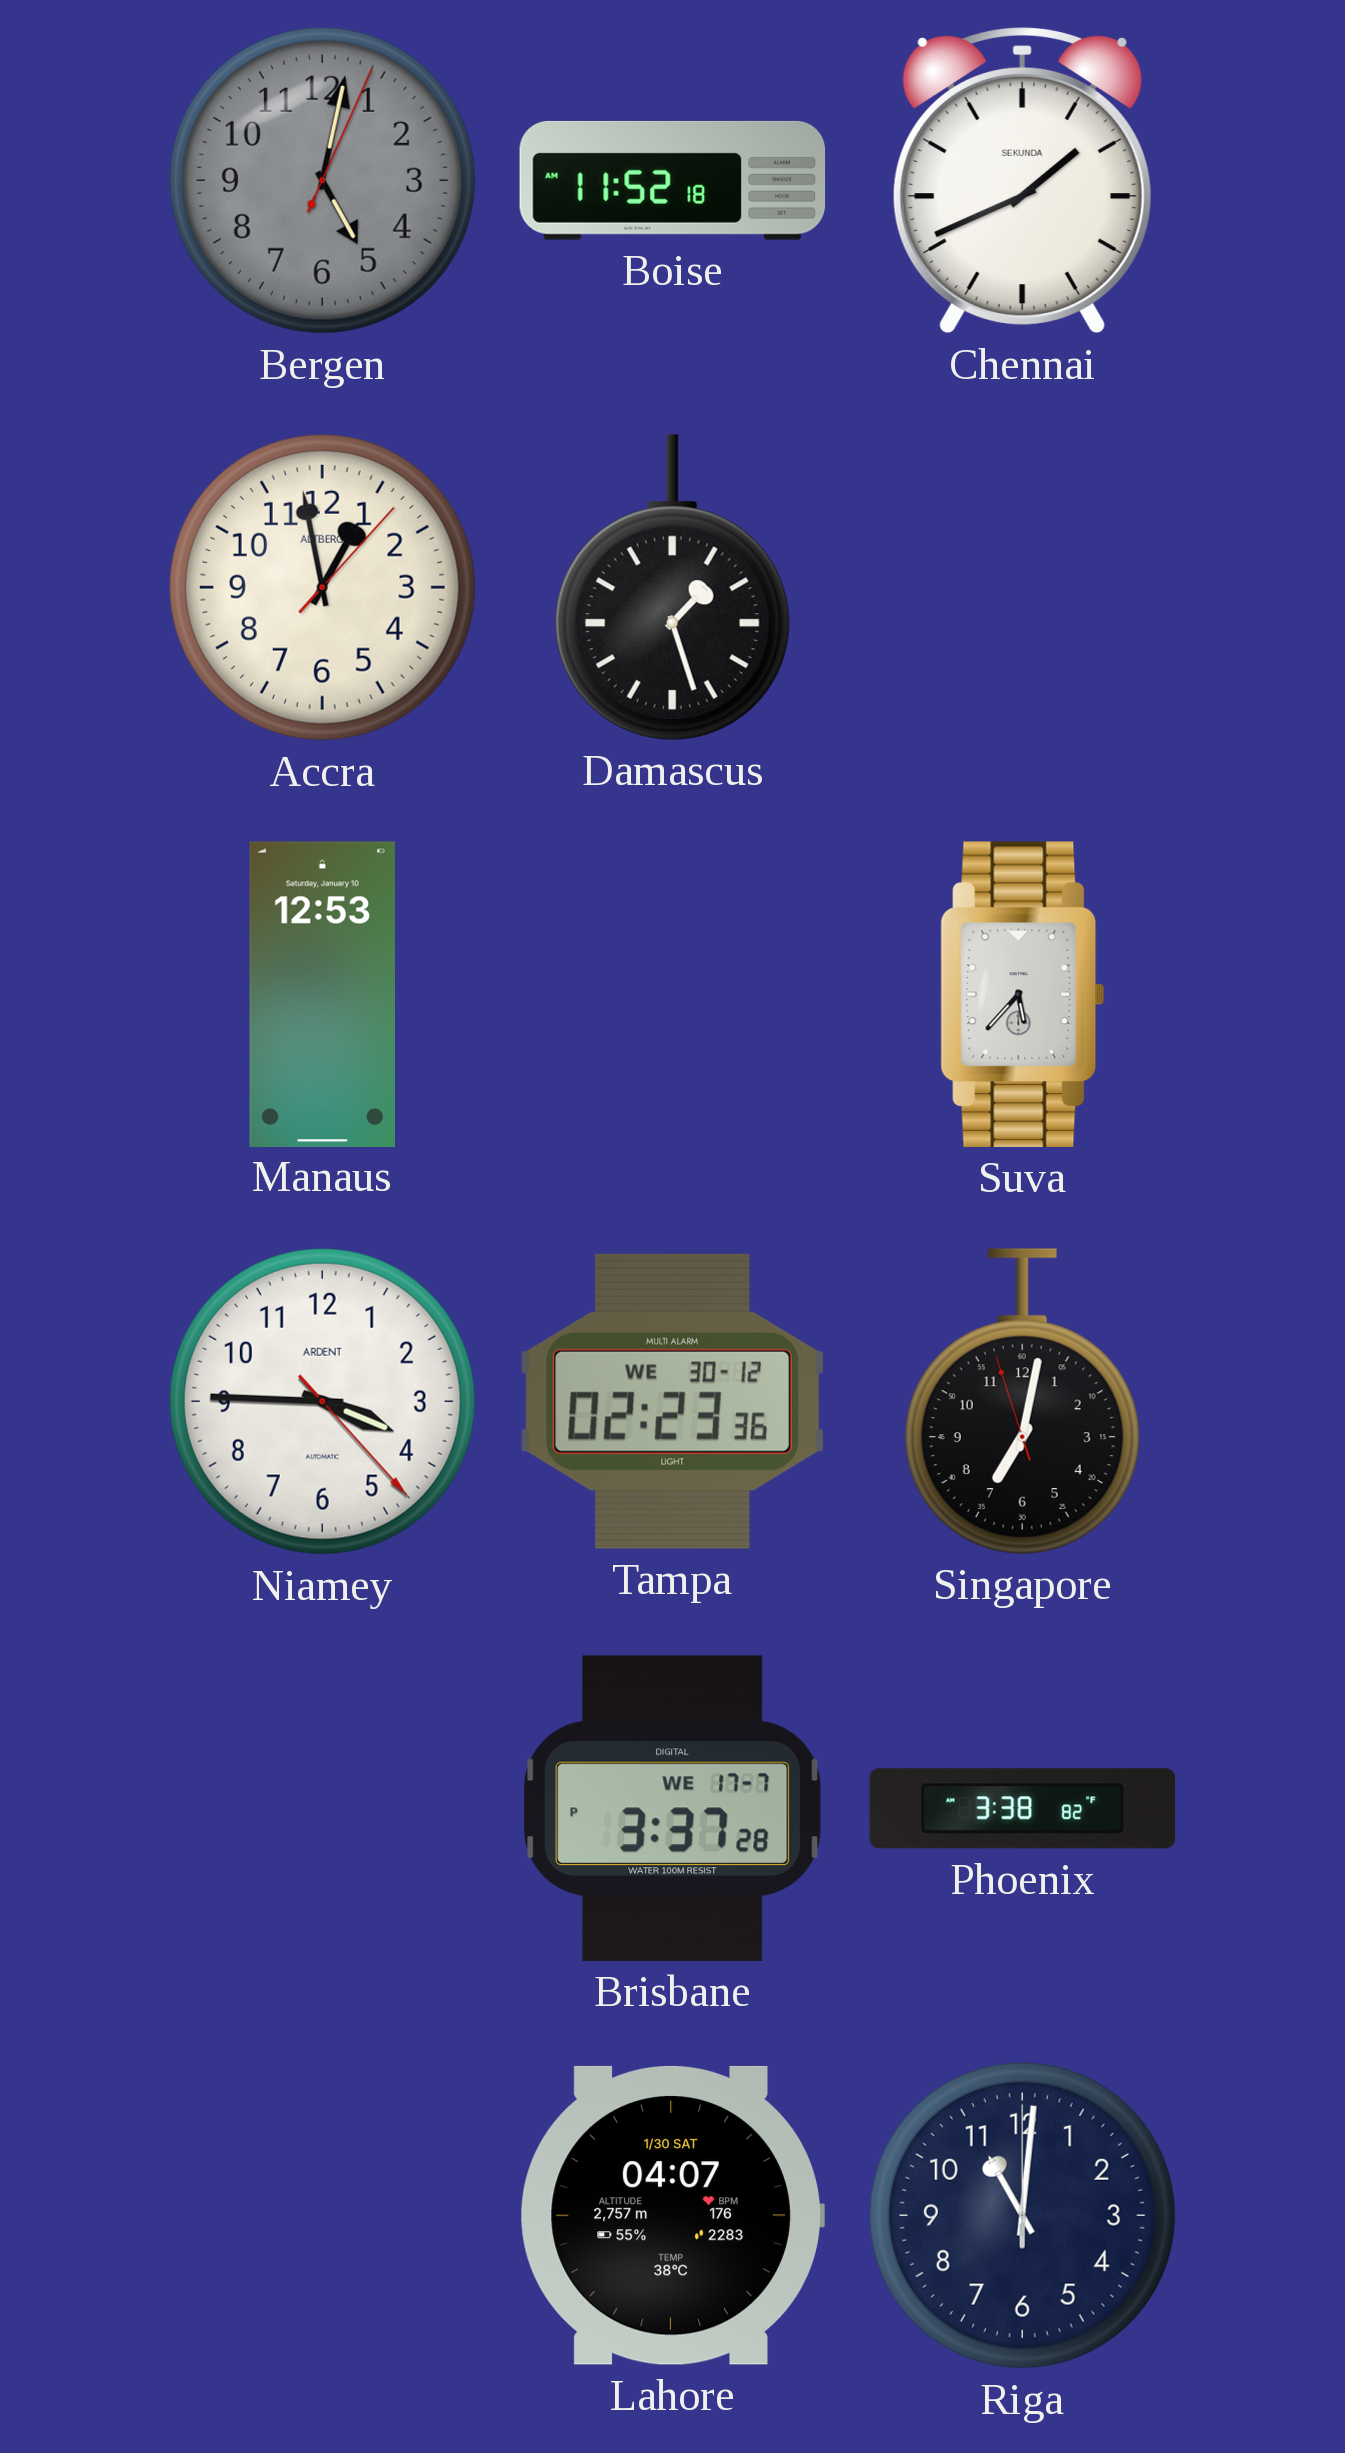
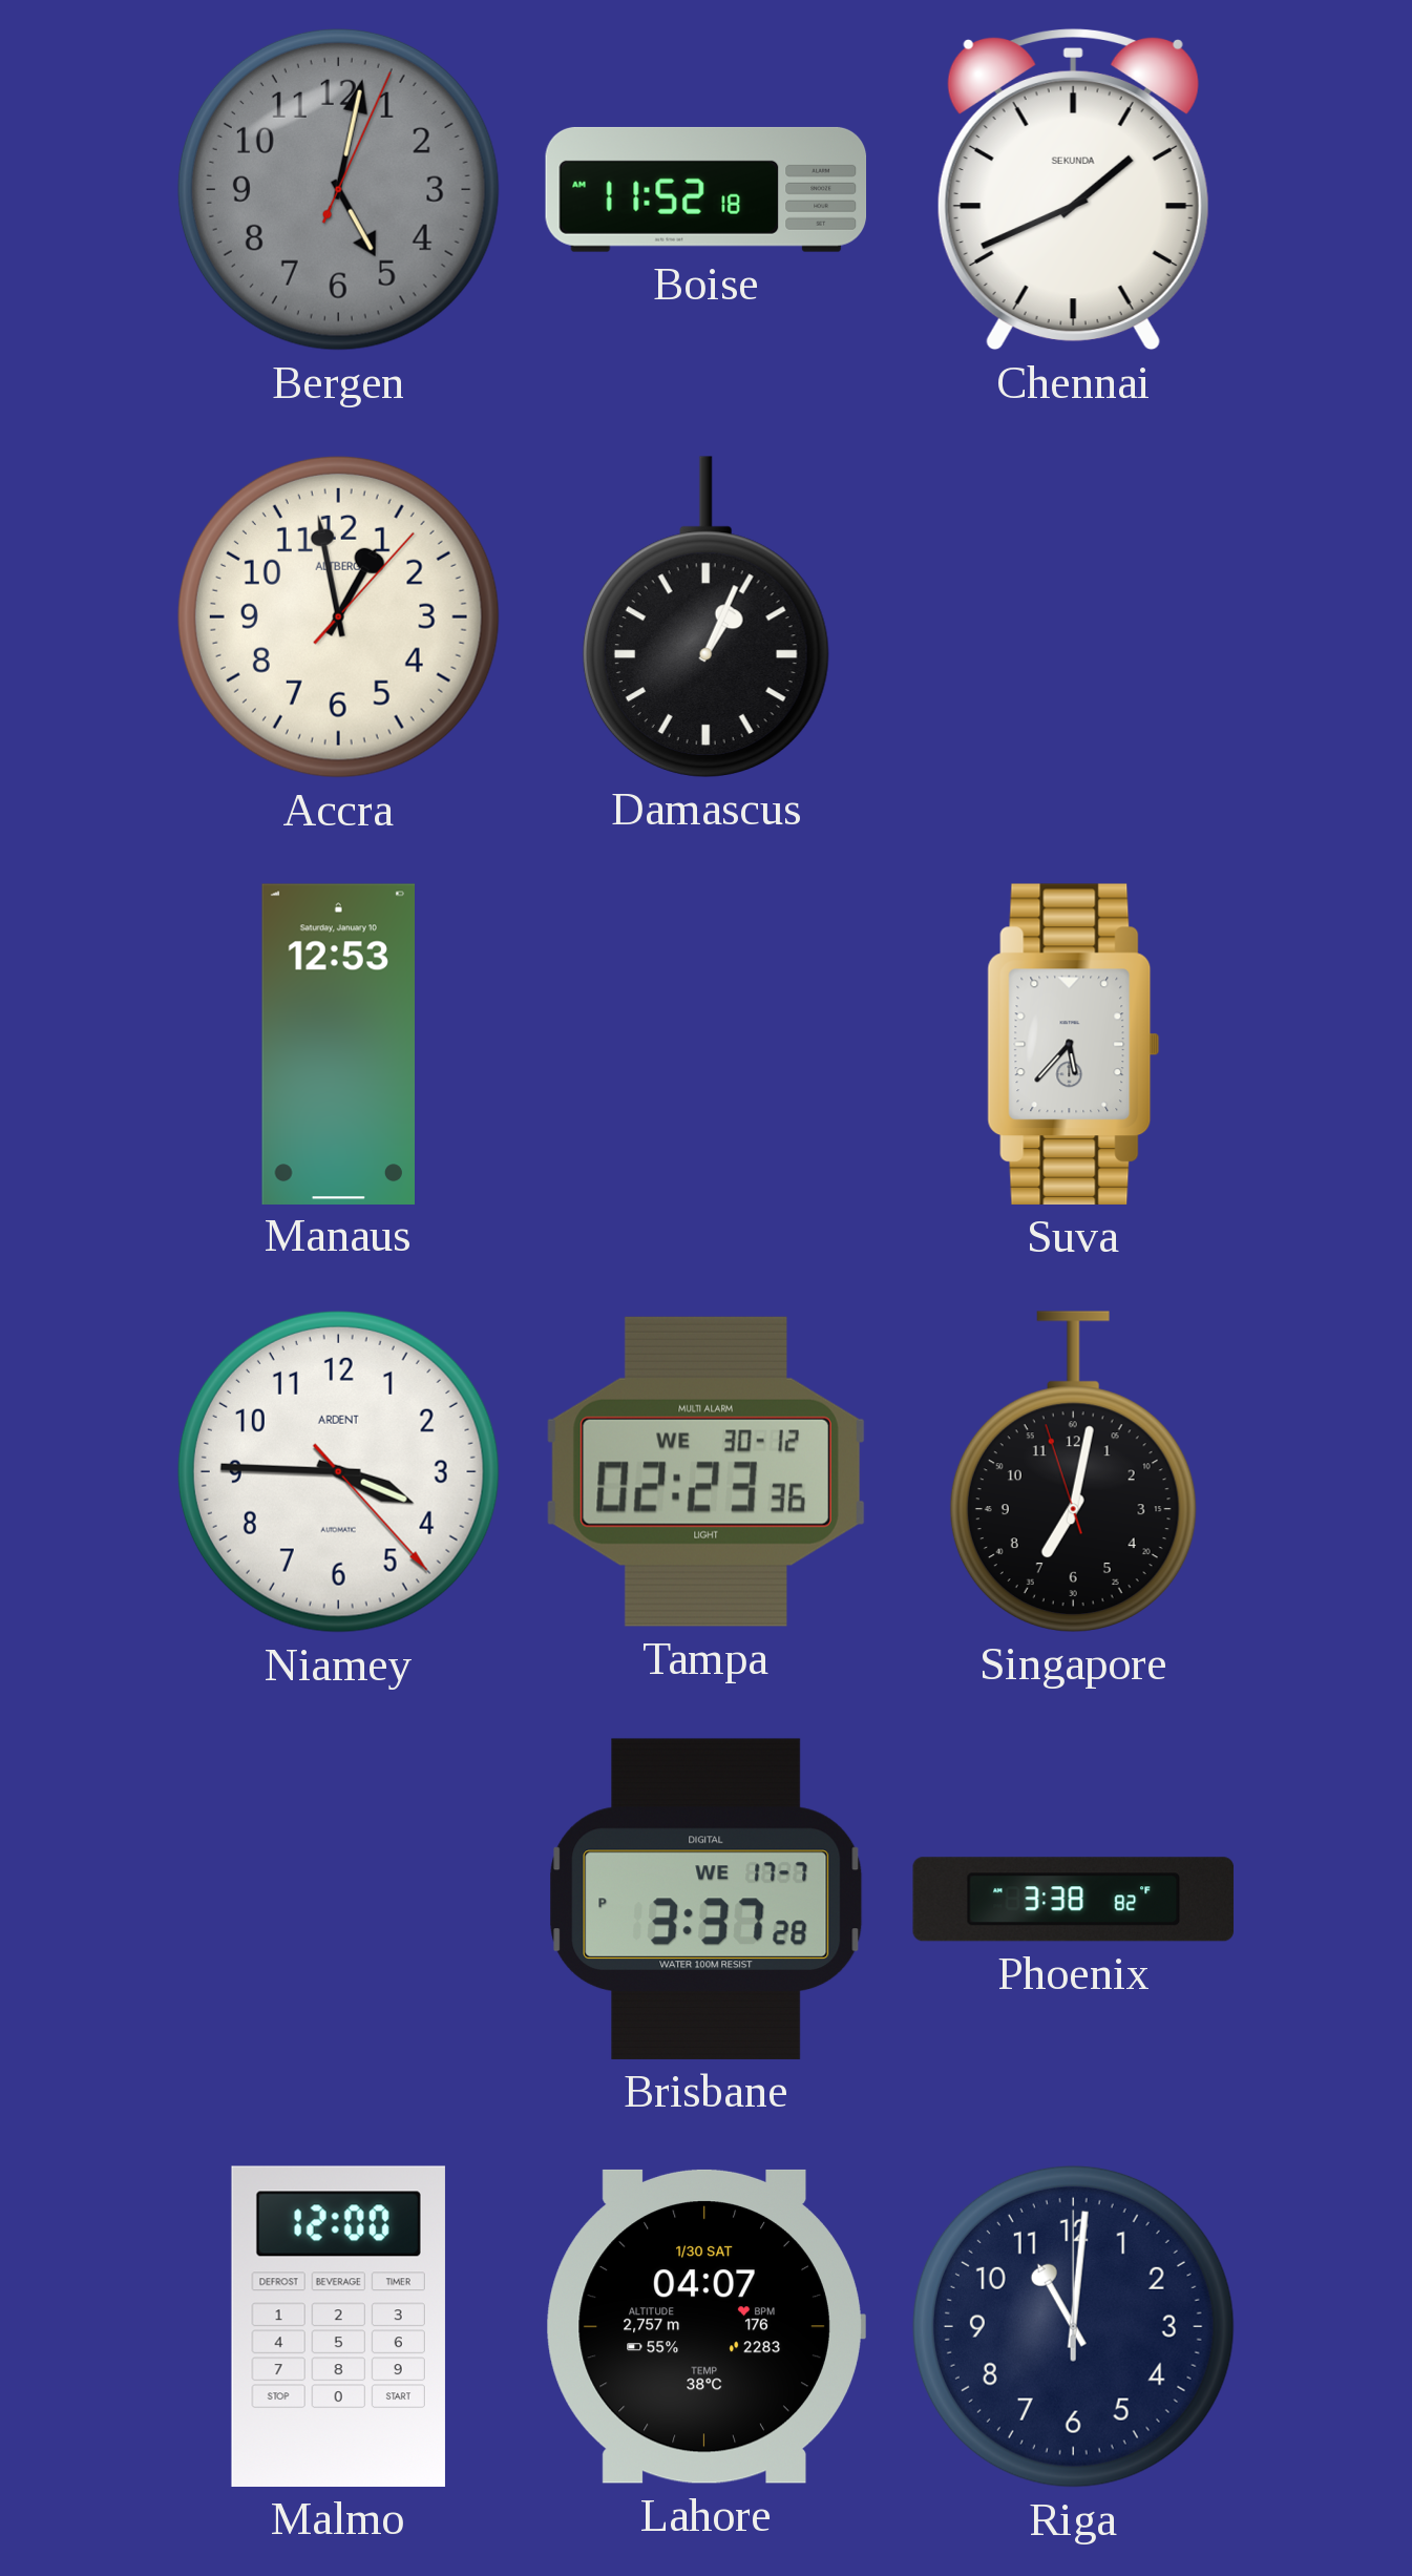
Damascus: 1:27 -> 1:04
Malmo: none -> 12:00
